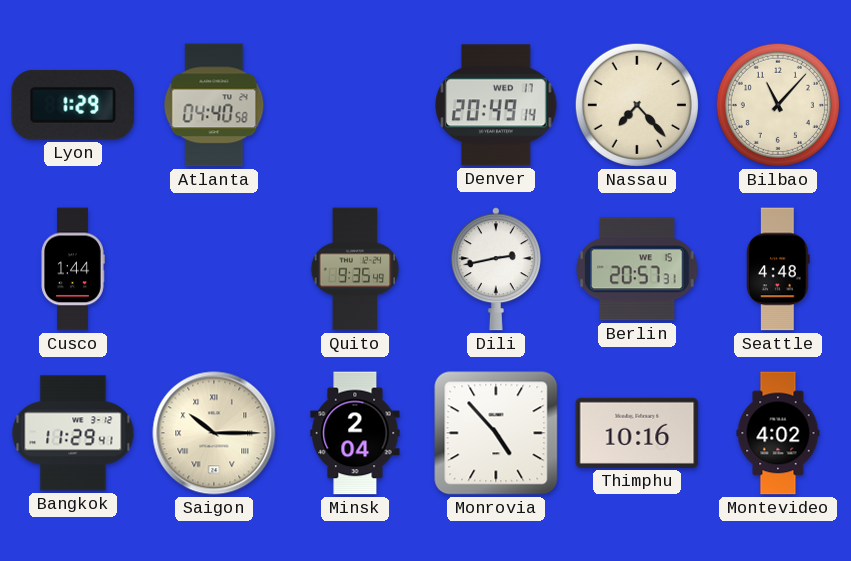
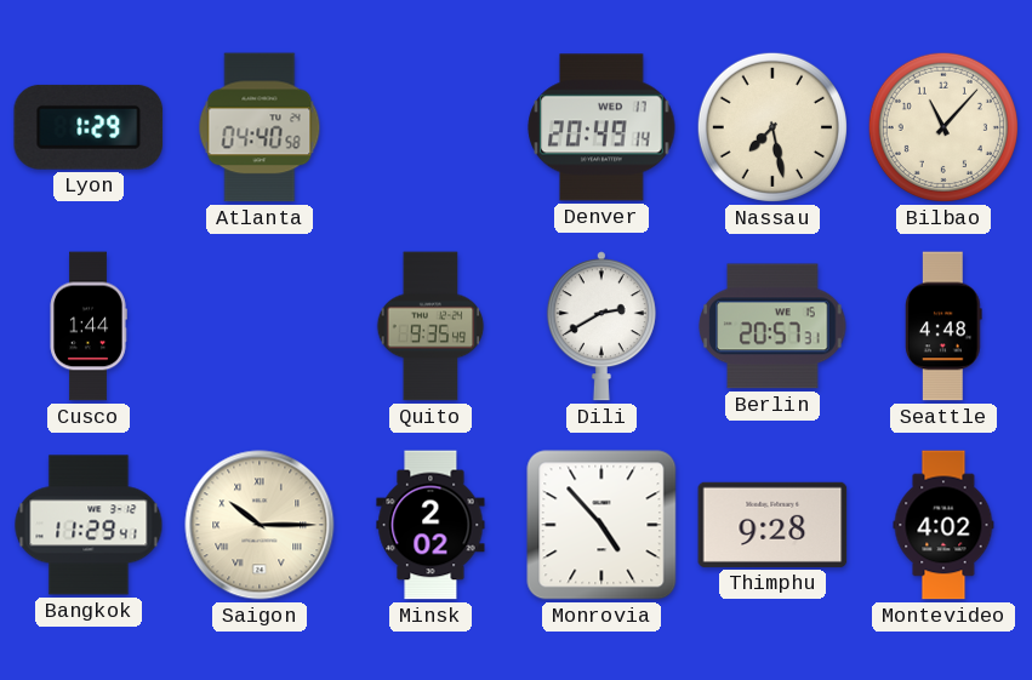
Nassau: 7:23 -> 7:28
Dili: 2:43 -> 2:40
Minsk: 2:04 -> 2:02
Thimphu: 10:16 -> 9:28
